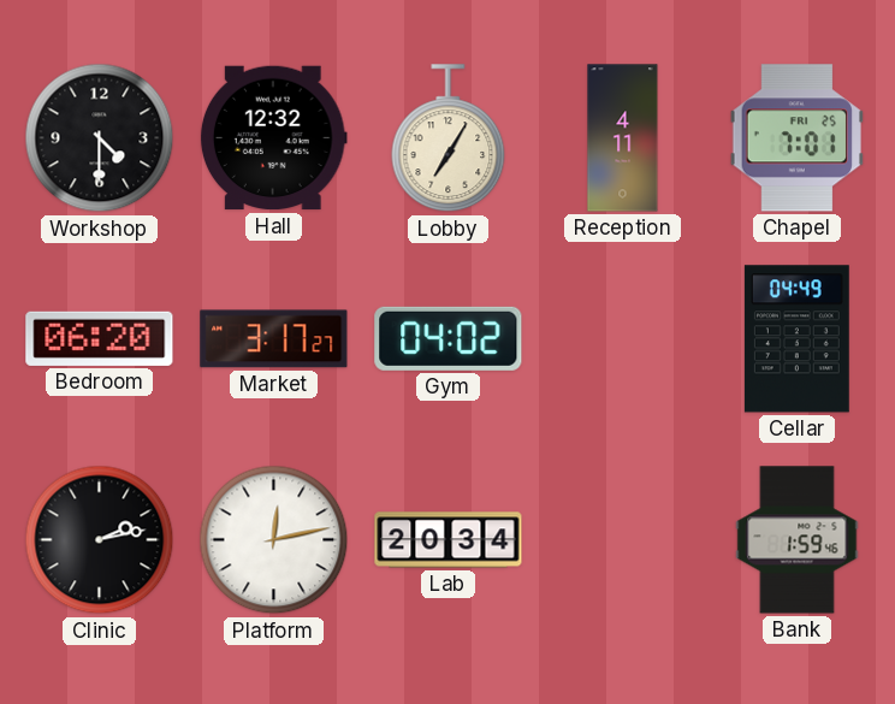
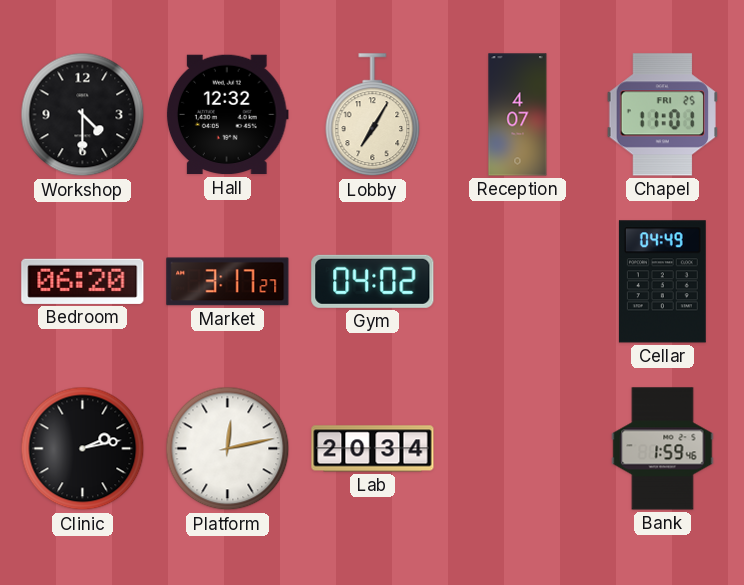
Reception: 4:11 -> 4:07
Chapel: 7:01 -> 11:01
